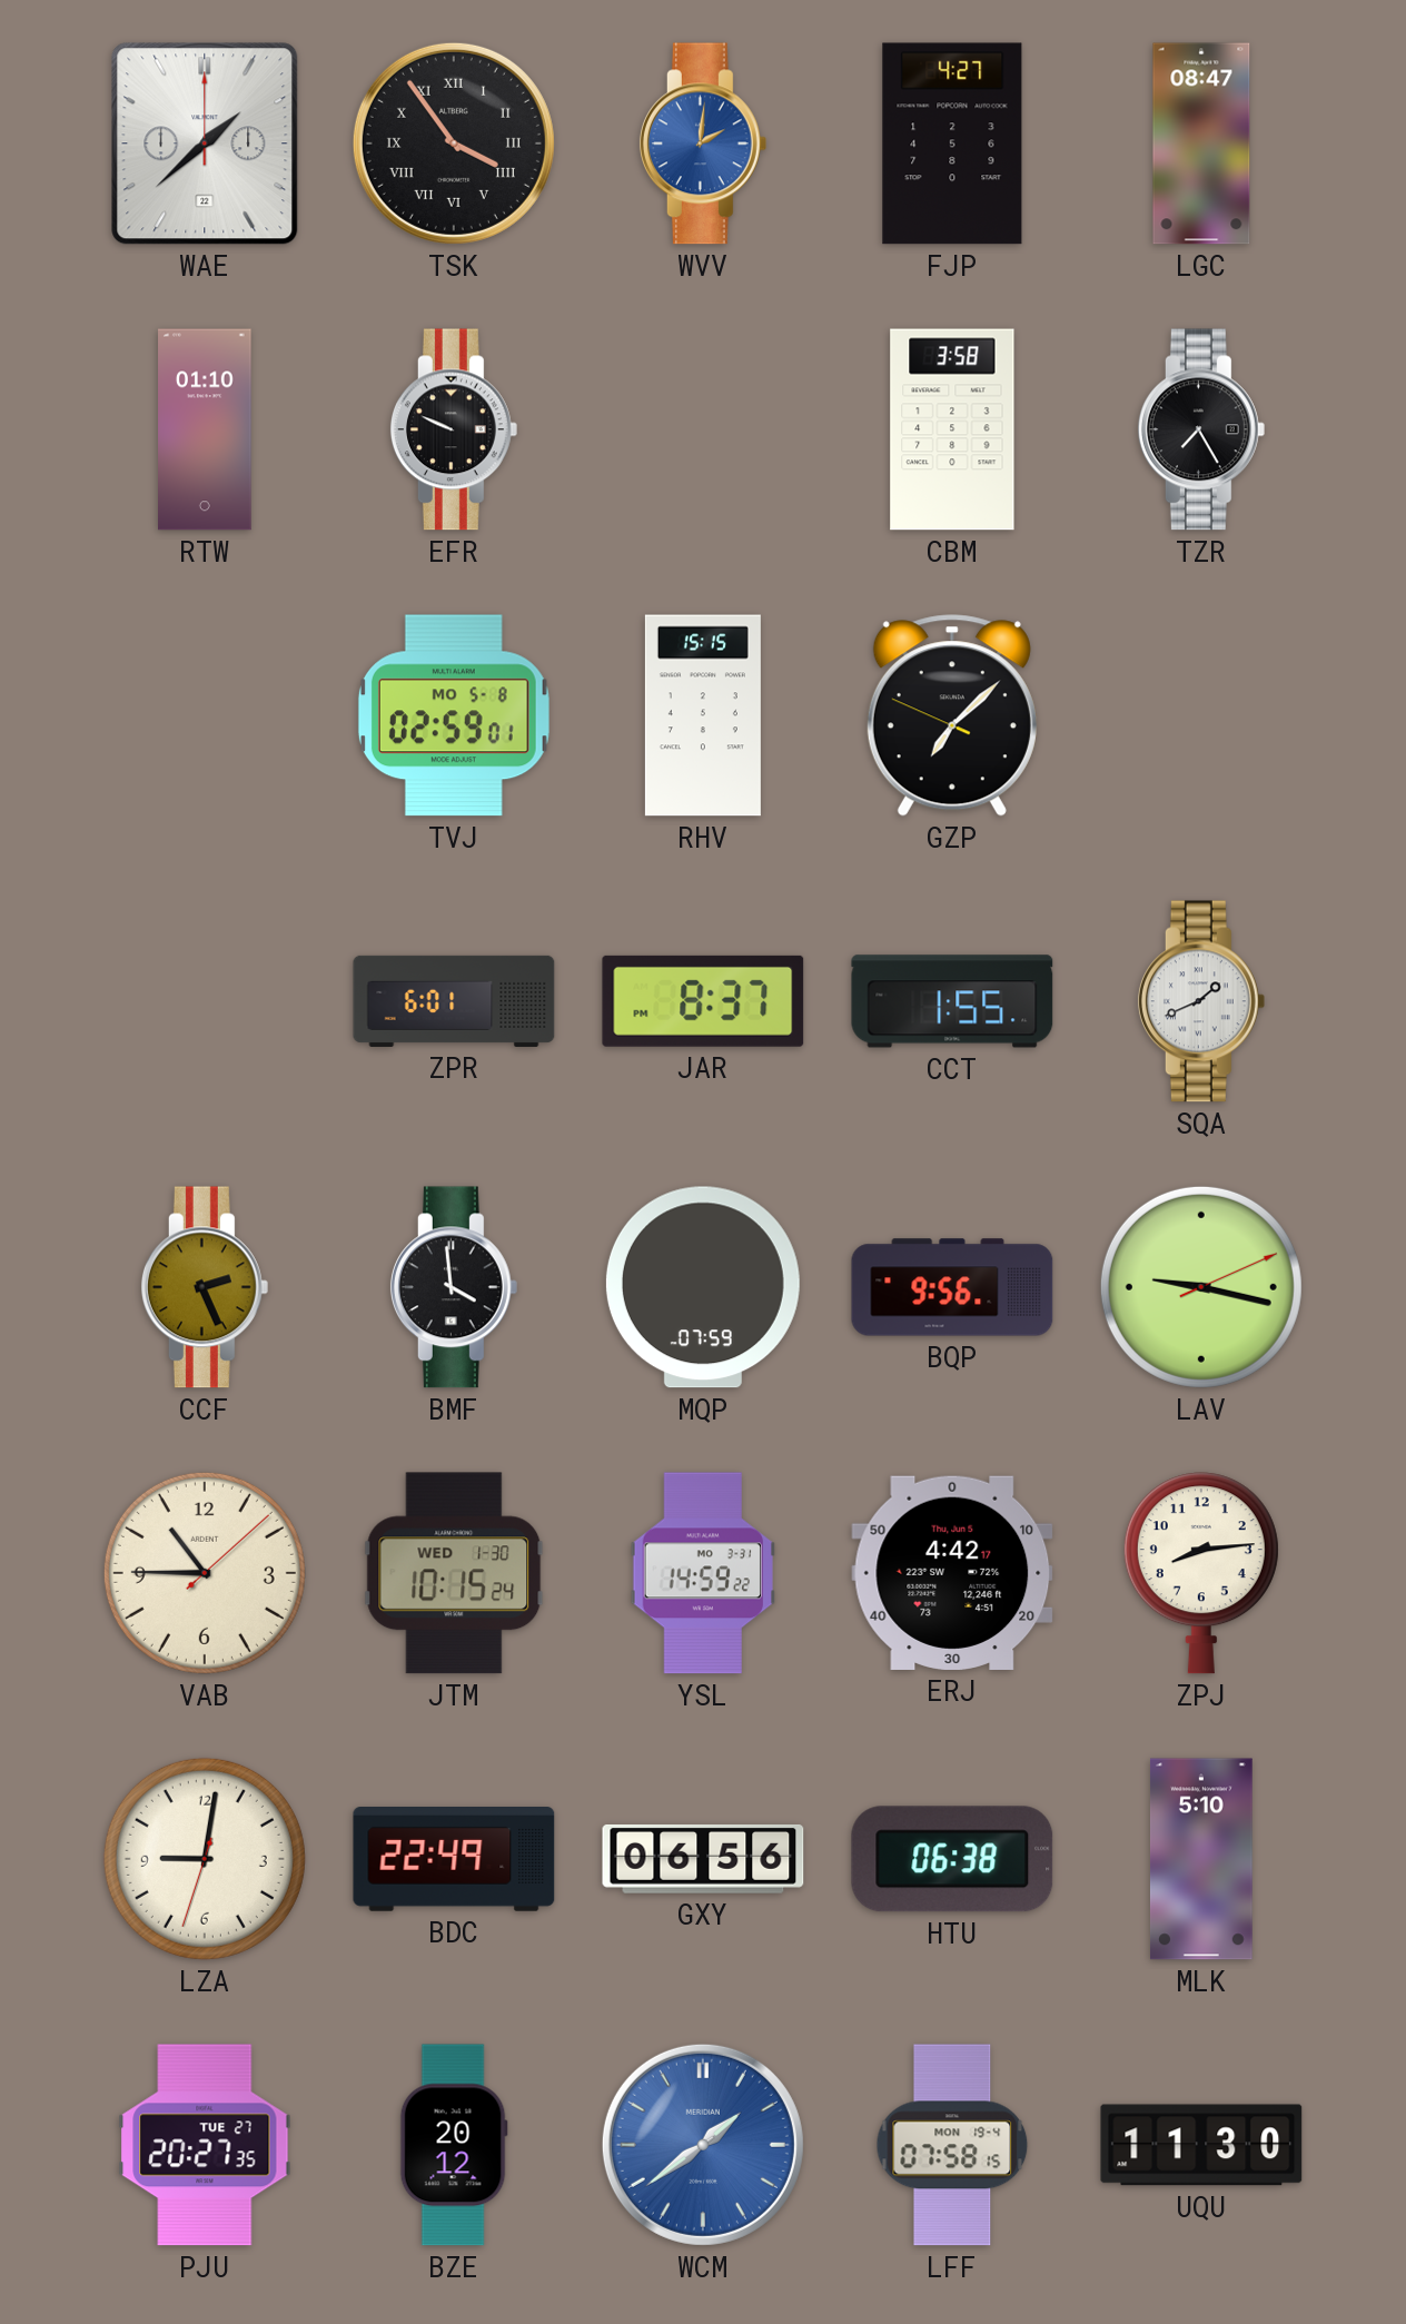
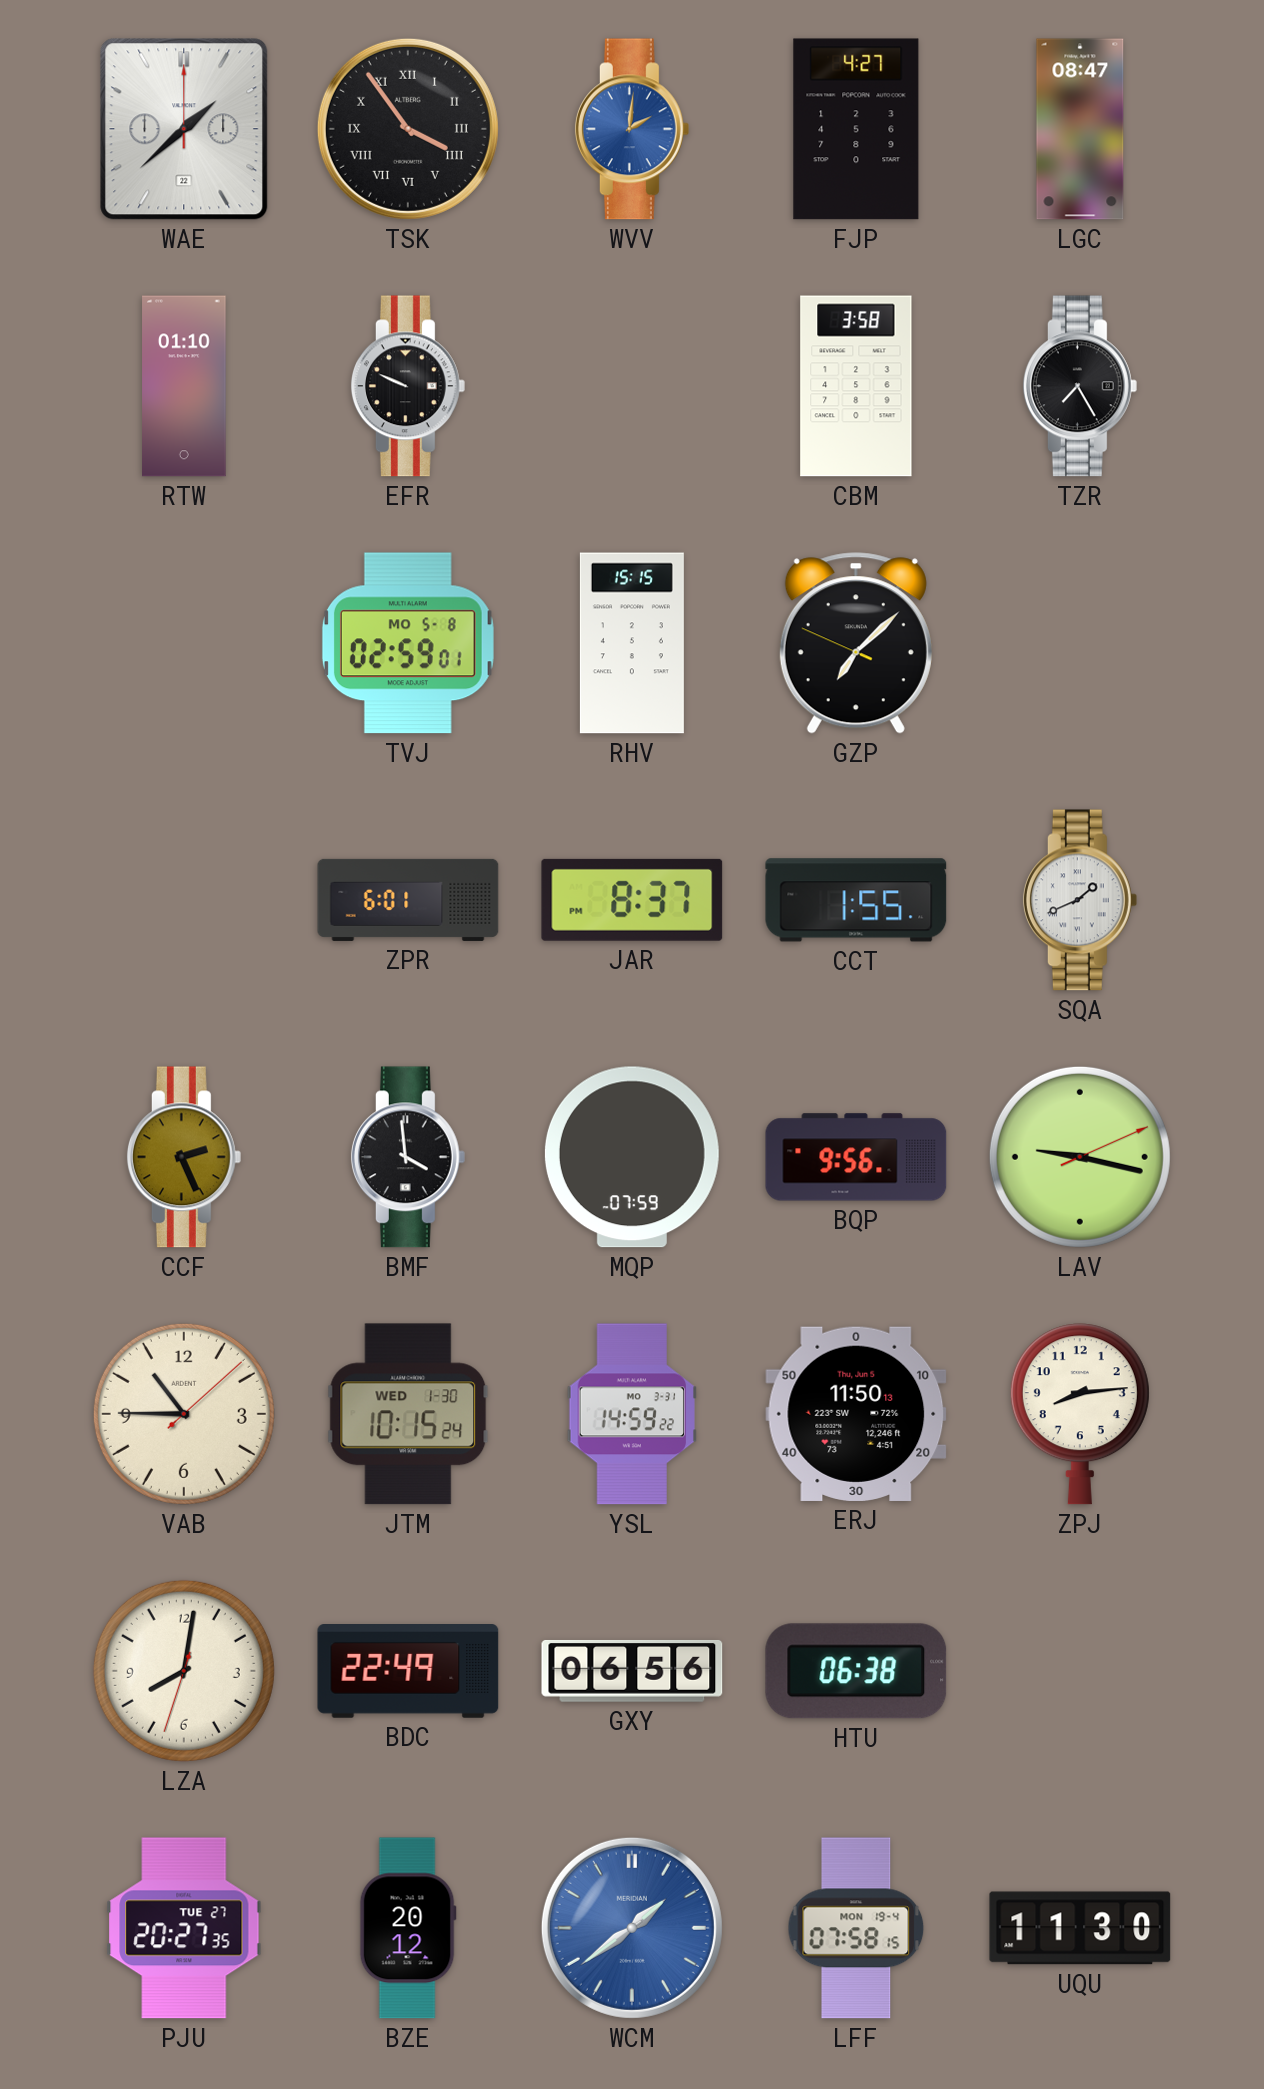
ERJ: 4:42 -> 11:50
LZA: 9:01 -> 8:01
MLK: 5:10 -> none
